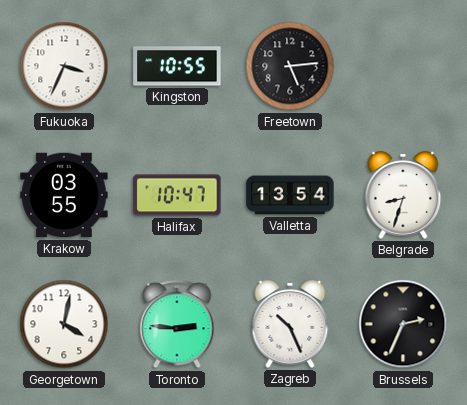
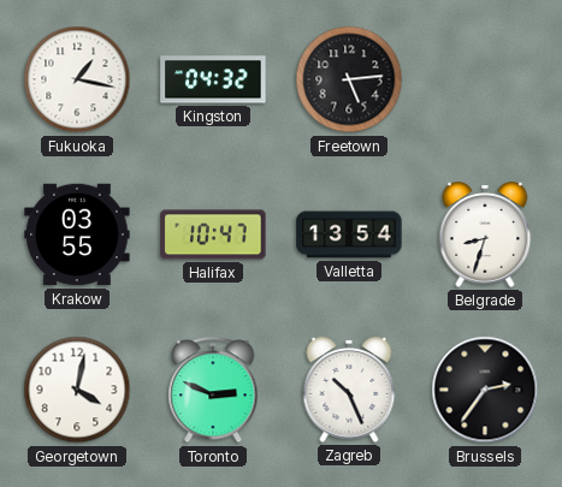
Fukuoka: 3:34 -> 1:17
Kingston: 10:55 -> 04:32
Toronto: 2:46 -> 2:49
Brussels: 2:34 -> 2:36
